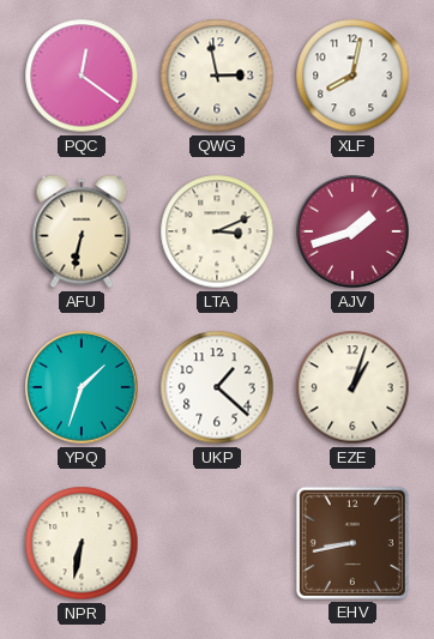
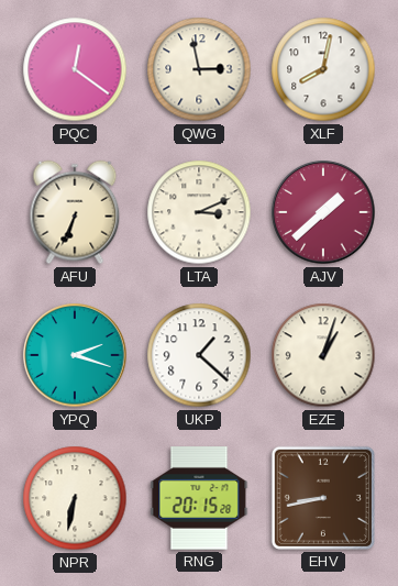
AFU: 6:32 -> 6:34
AJV: 1:42 -> 1:38
YPQ: 1:33 -> 2:18
RNG: none -> 20:15
